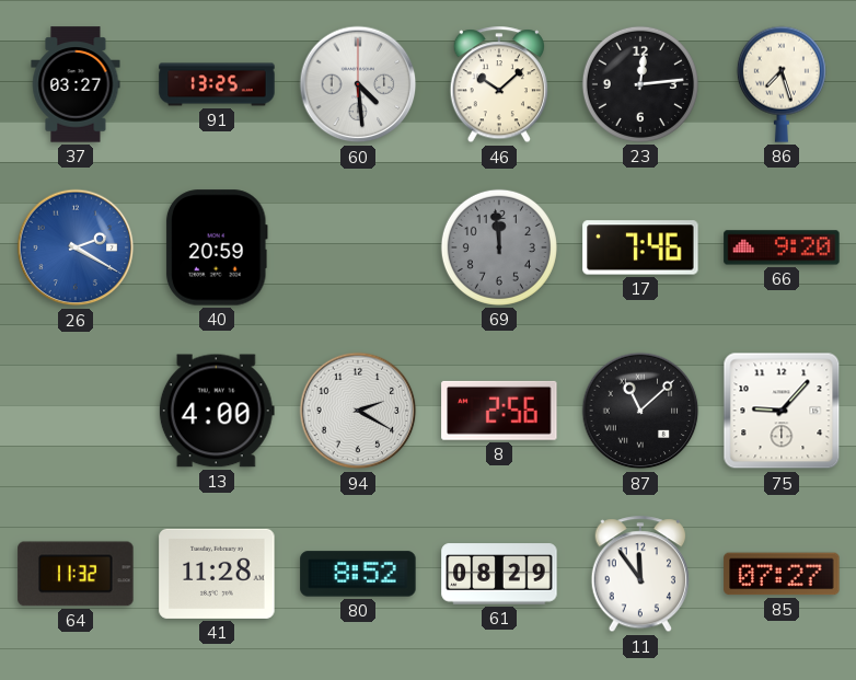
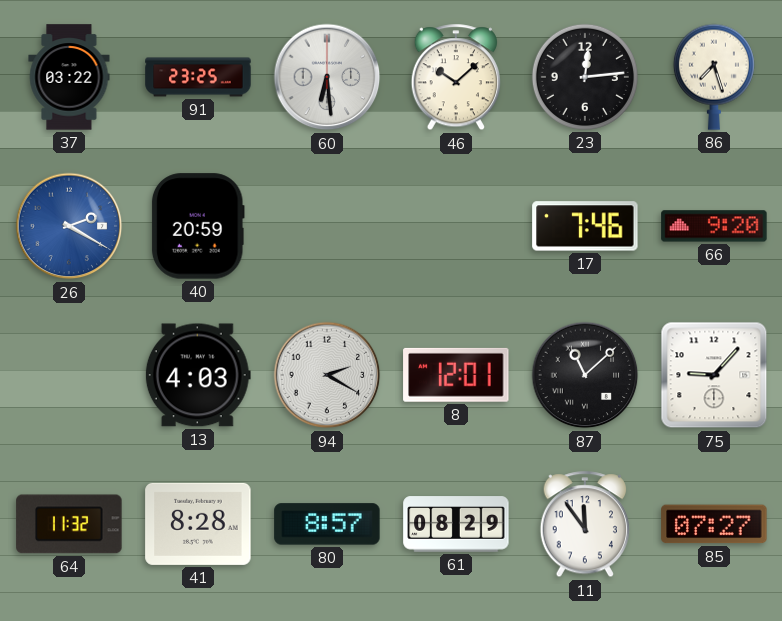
37: 03:27 -> 03:22
91: 13:25 -> 23:25
60: 4:29 -> 6:29
69: 11:59 -> none
13: 4:00 -> 4:03
8: 2:56 -> 12:01
41: 11:28 -> 8:28
80: 8:52 -> 8:57
